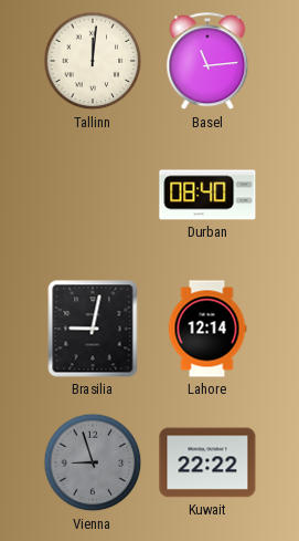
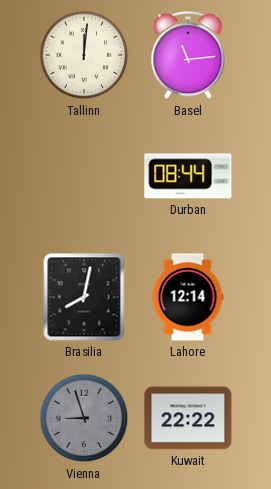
Durban: 08:40 -> 08:44
Brasilia: 9:02 -> 8:02
